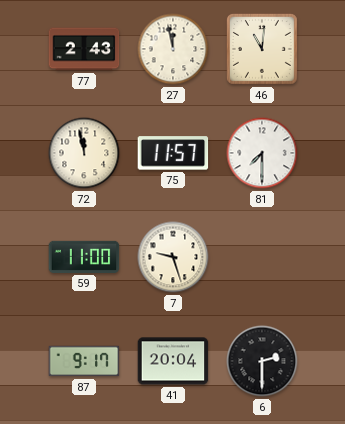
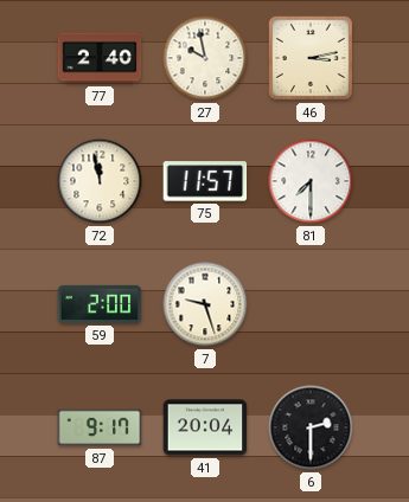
77: 2:43 -> 2:40
27: 11:58 -> 9:58
46: 11:01 -> 3:13
59: 11:00 -> 2:00
